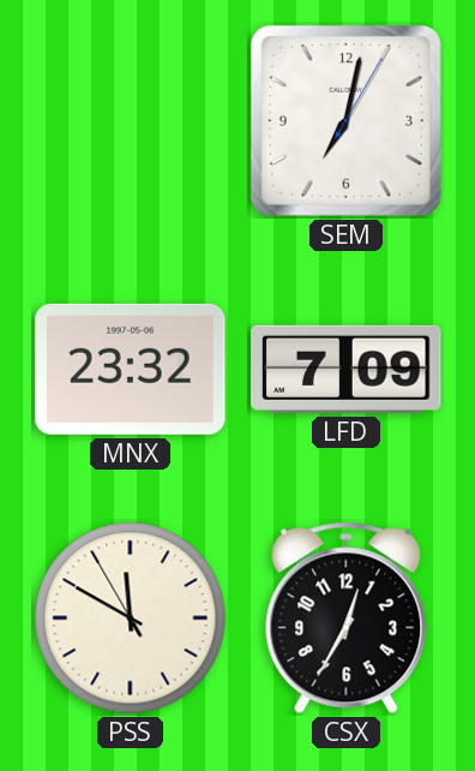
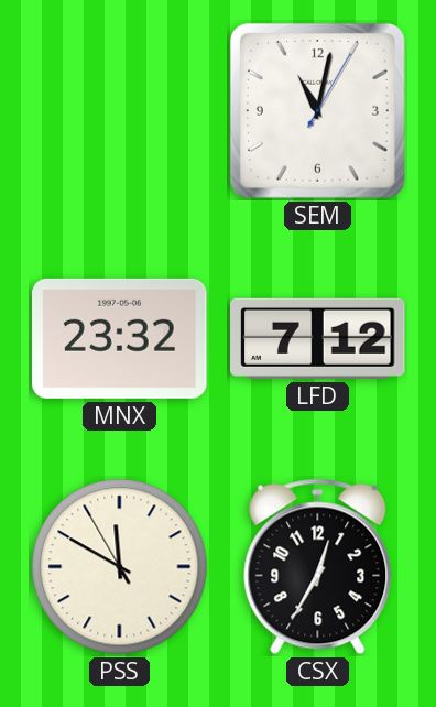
SEM: 7:02 -> 11:02
LFD: 7:09 -> 7:12
